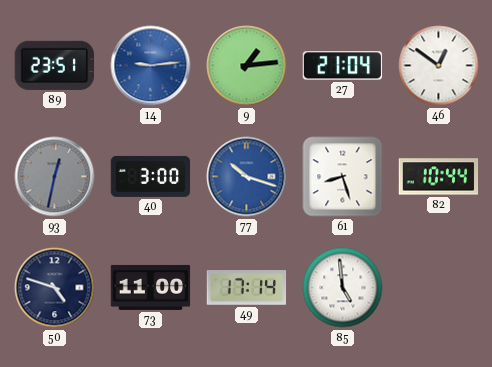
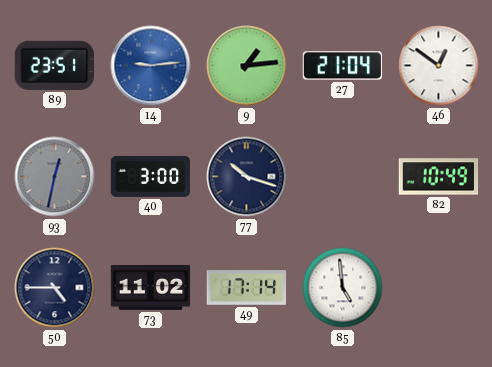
77 dial: blue -> navy
61: 8:27 -> none
82: 10:44 -> 10:49
50: 4:48 -> 4:45
73: 11:00 -> 11:02
